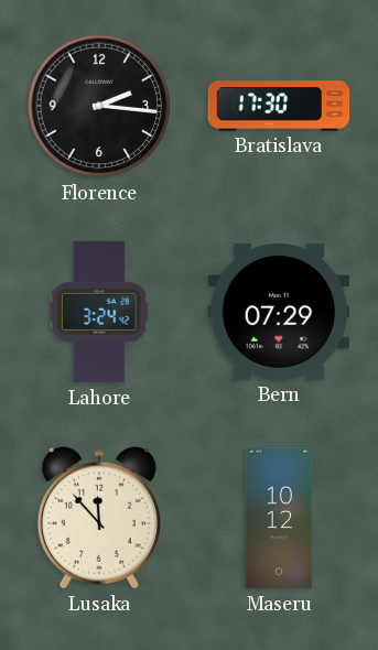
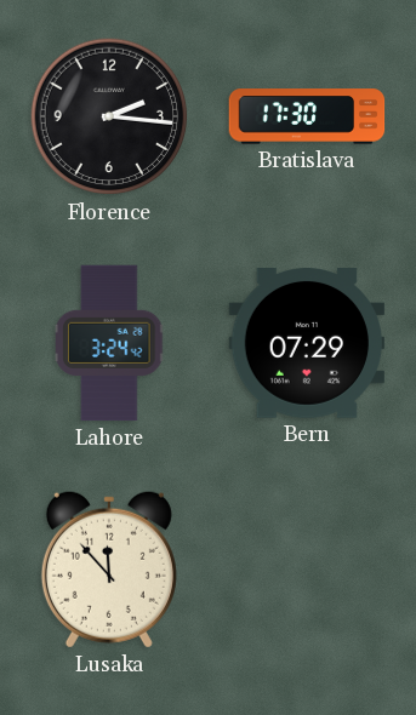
Maseru: 10:12 -> none
